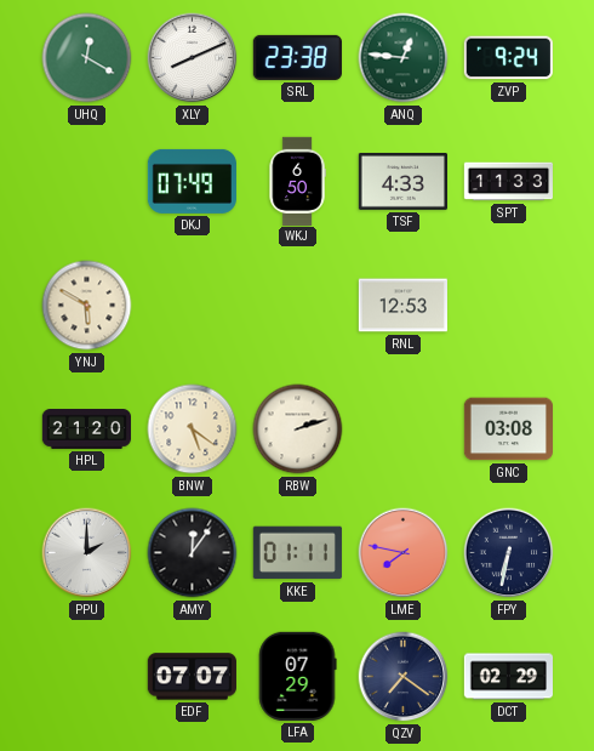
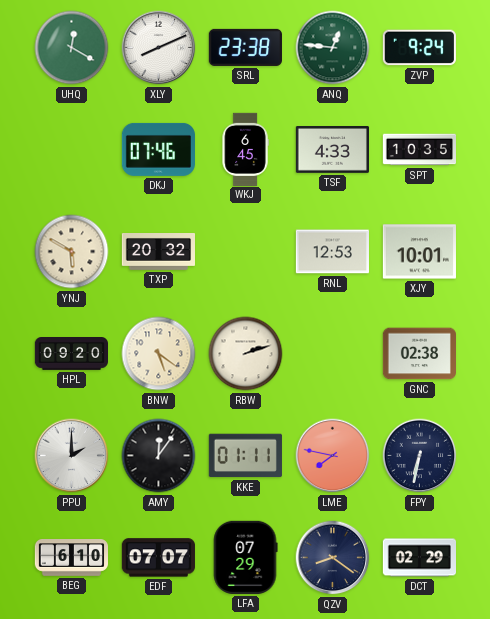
DKJ: 07:49 -> 07:46
WKJ: 6:50 -> 6:45
SPT: 11:33 -> 10:35
TXP: none -> 20:32
XJY: none -> 10:01
HPL: 21:20 -> 09:20
GNC: 03:08 -> 02:38
BEG: none -> 6:10
QZV: 7:21 -> 8:21
